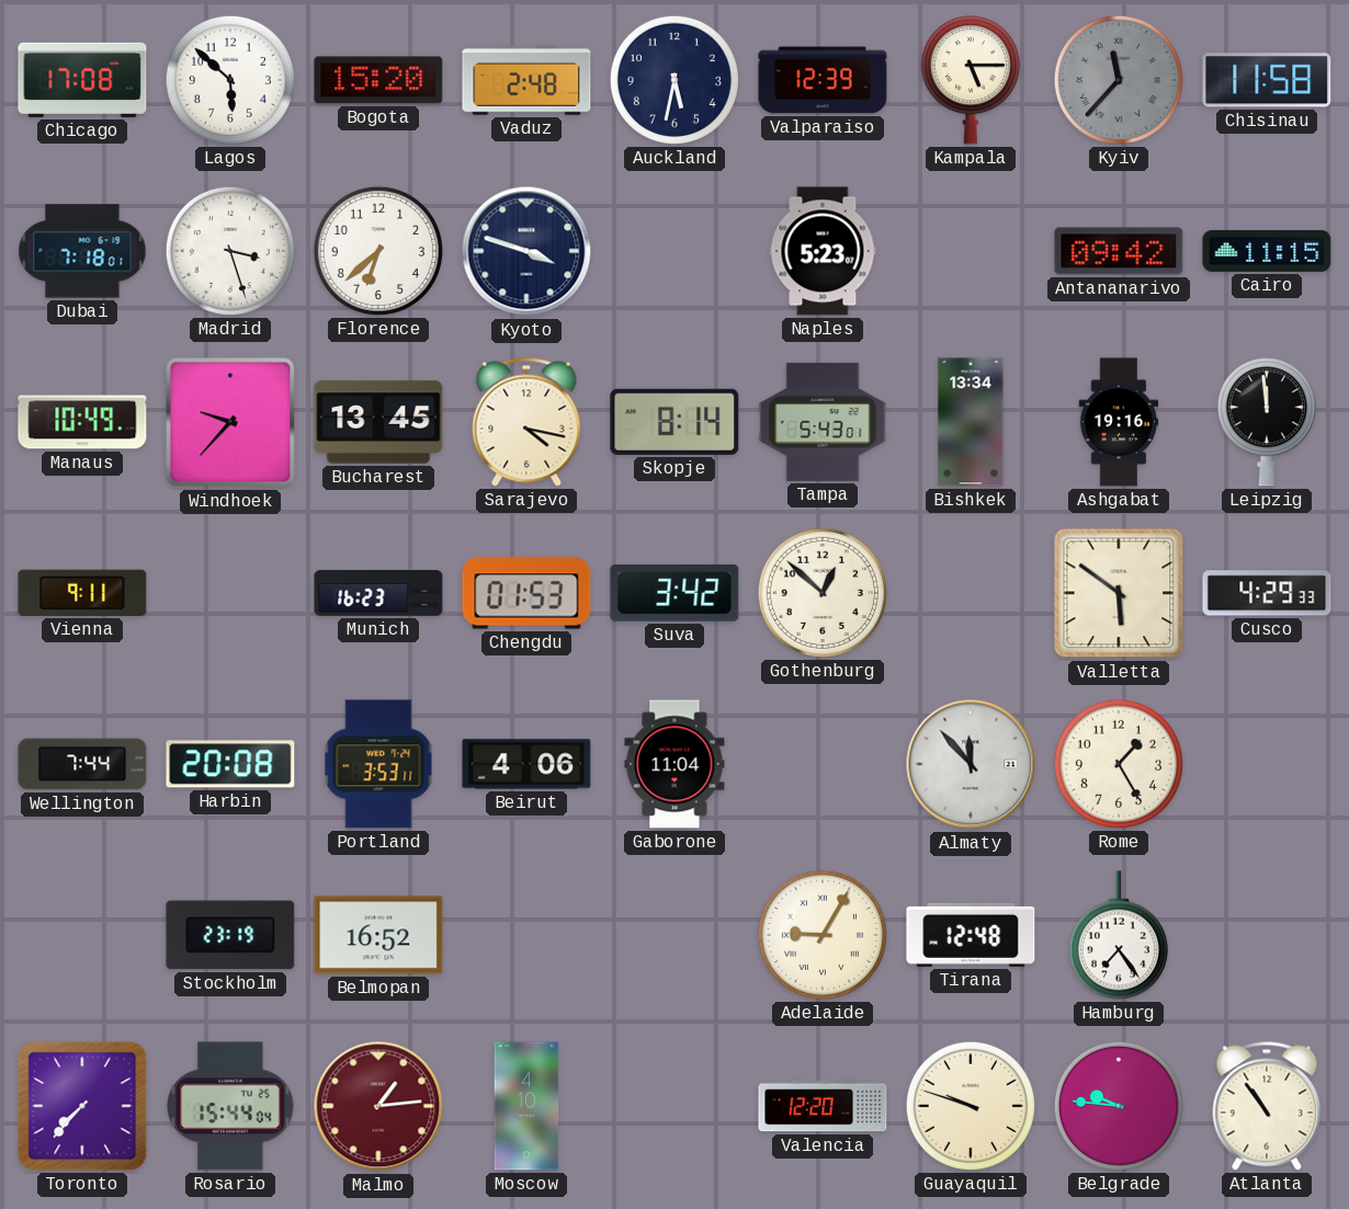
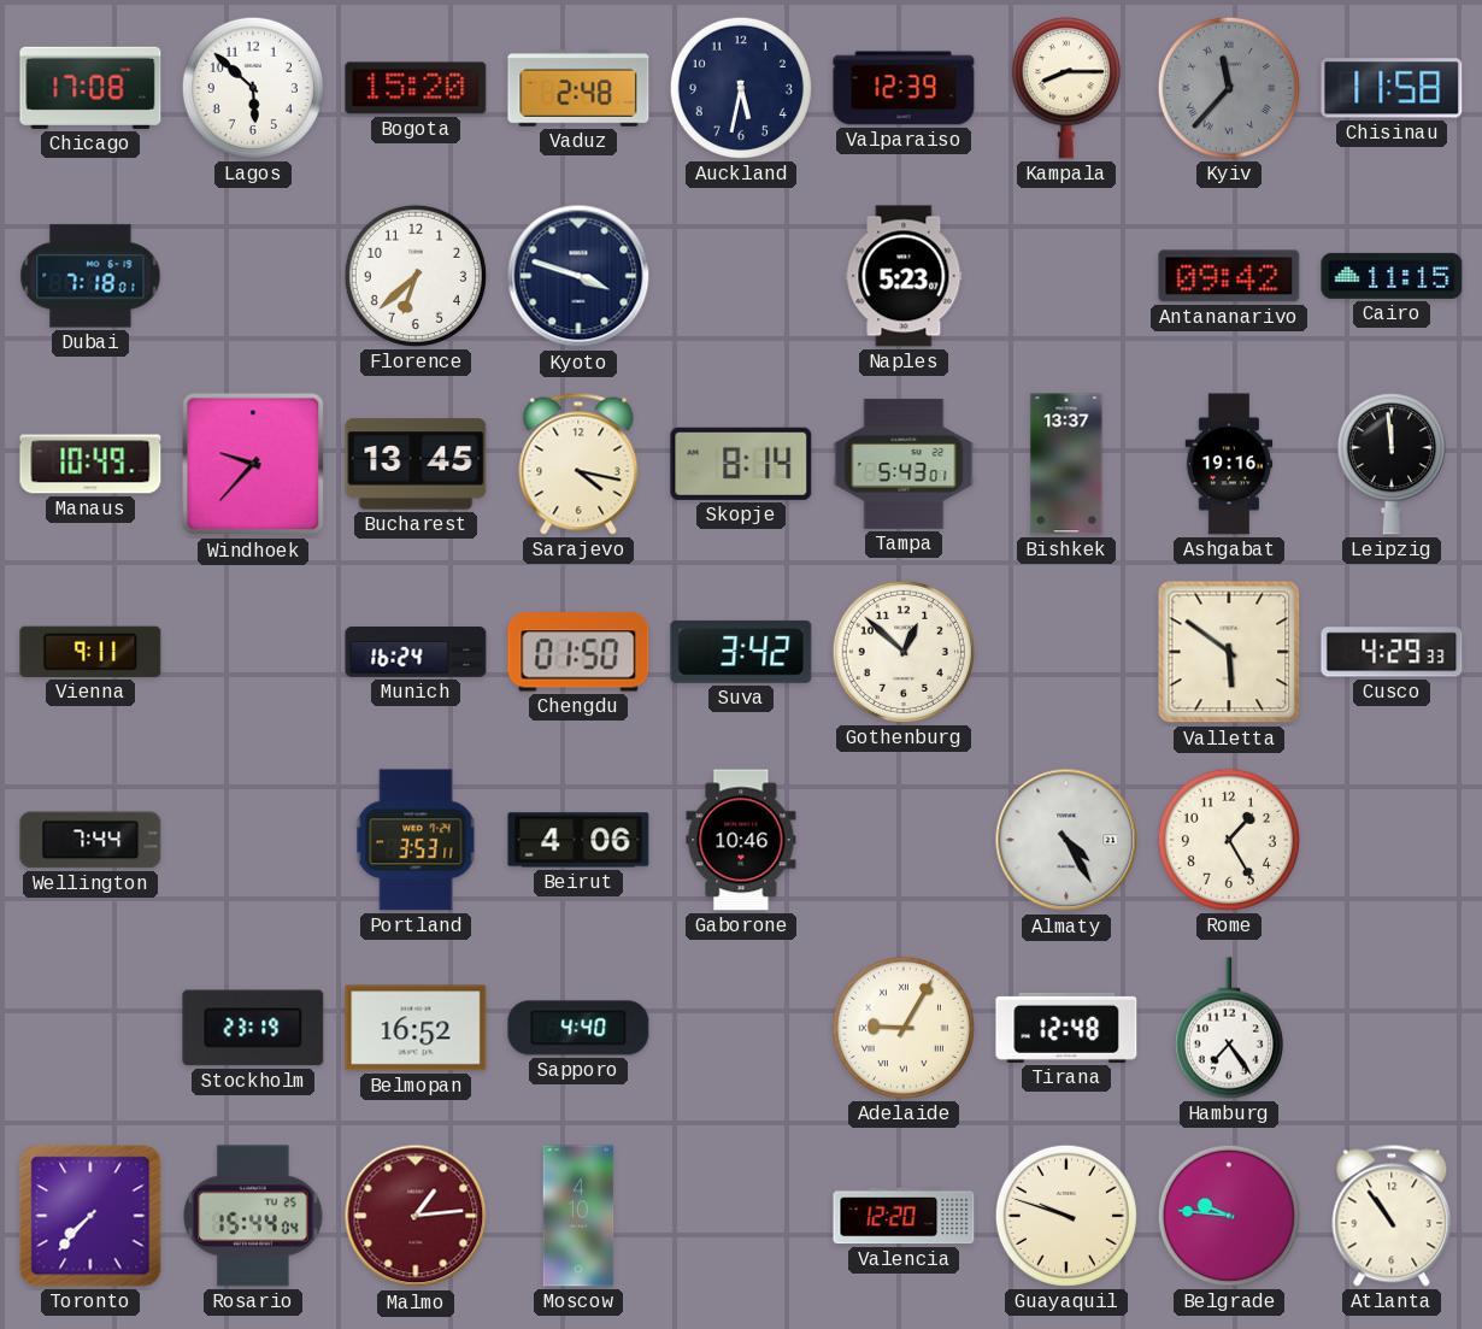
Kampala: 5:15 -> 8:15
Madrid: 3:27 -> none
Bishkek: 13:34 -> 13:37
Munich: 16:23 -> 16:24
Chengdu: 01:53 -> 01:50
Harbin: 20:08 -> none
Gaborone: 11:04 -> 10:46
Almaty: 11:53 -> 4:25
Sapporo: none -> 4:40
